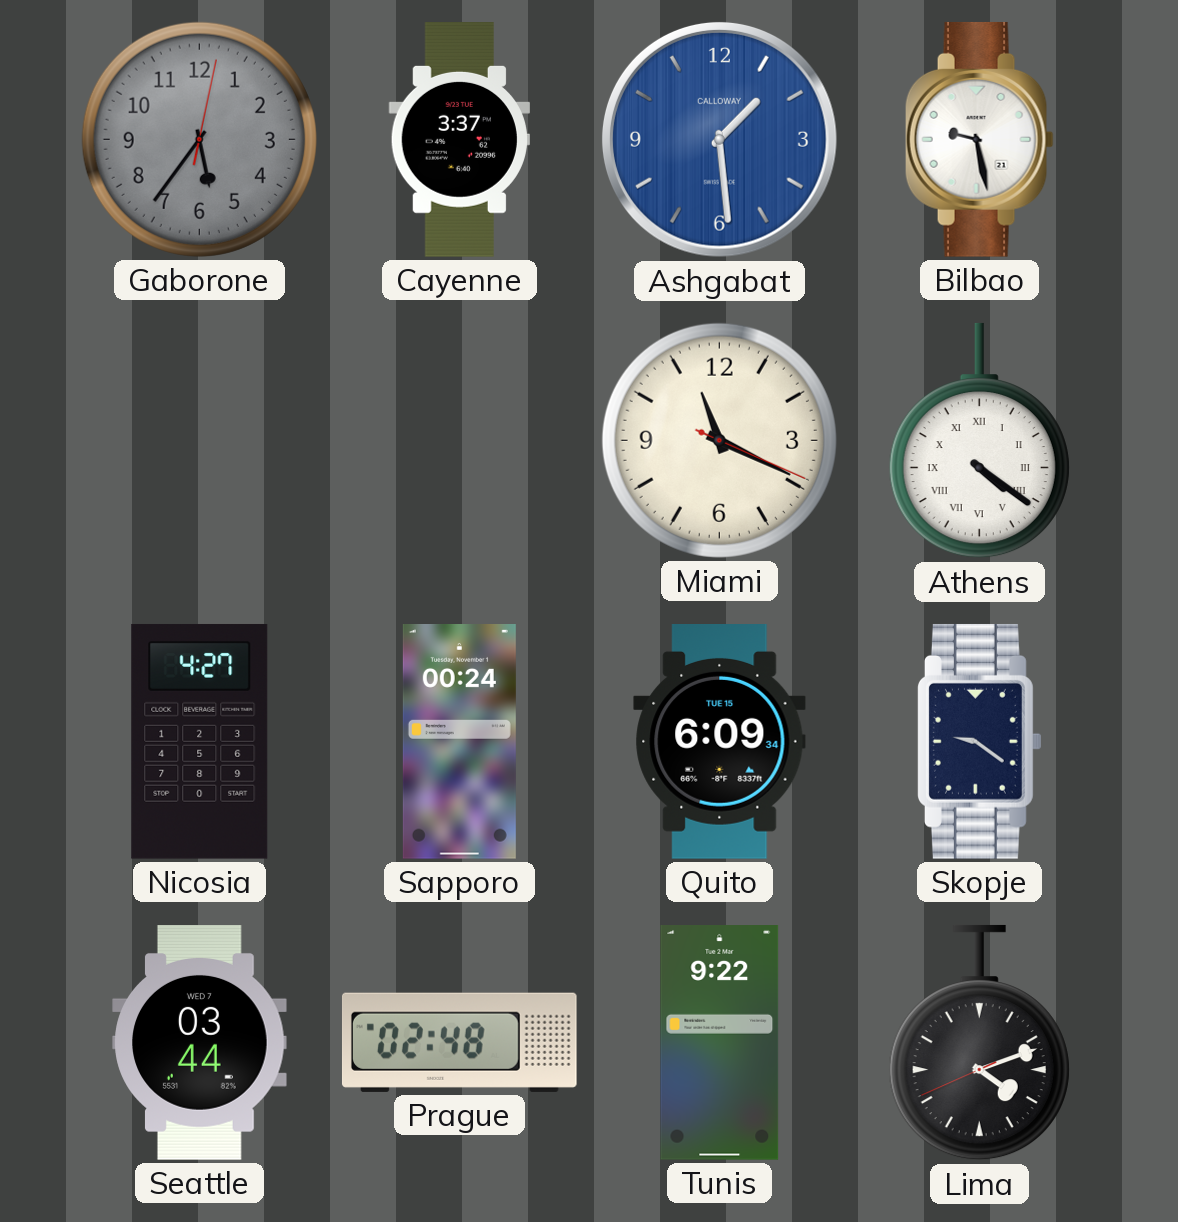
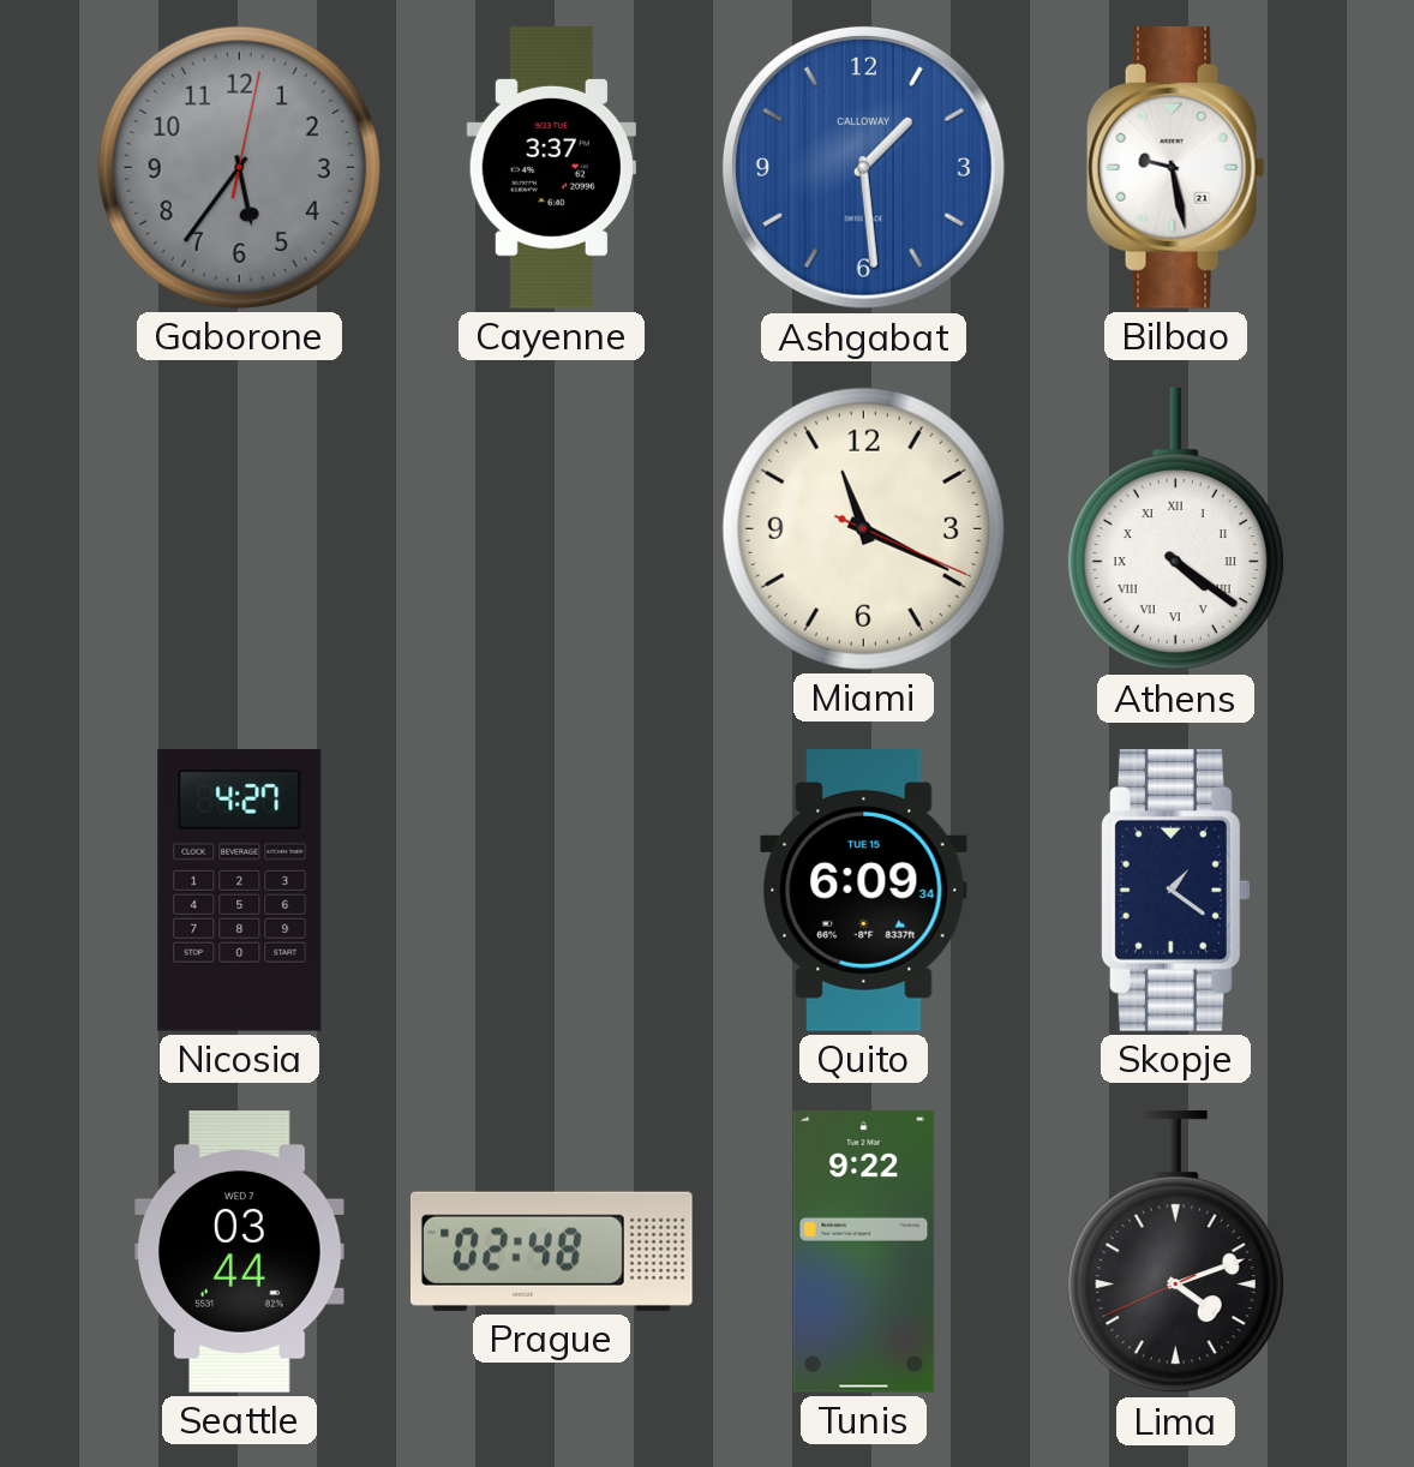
Sapporo: 00:24 -> none
Skopje: 9:21 -> 1:21
